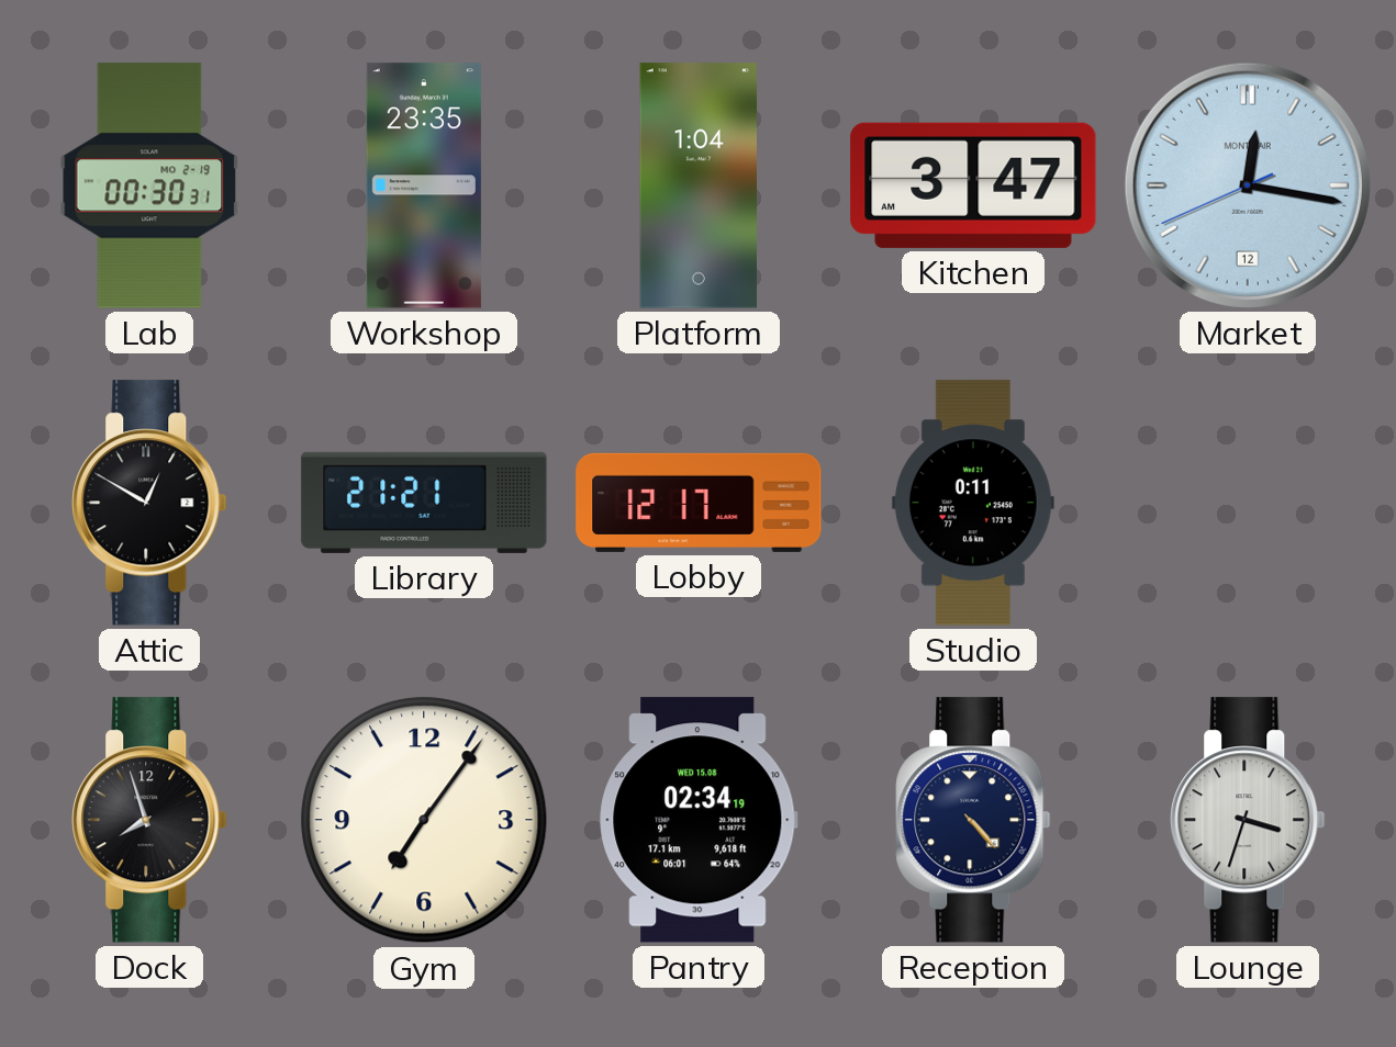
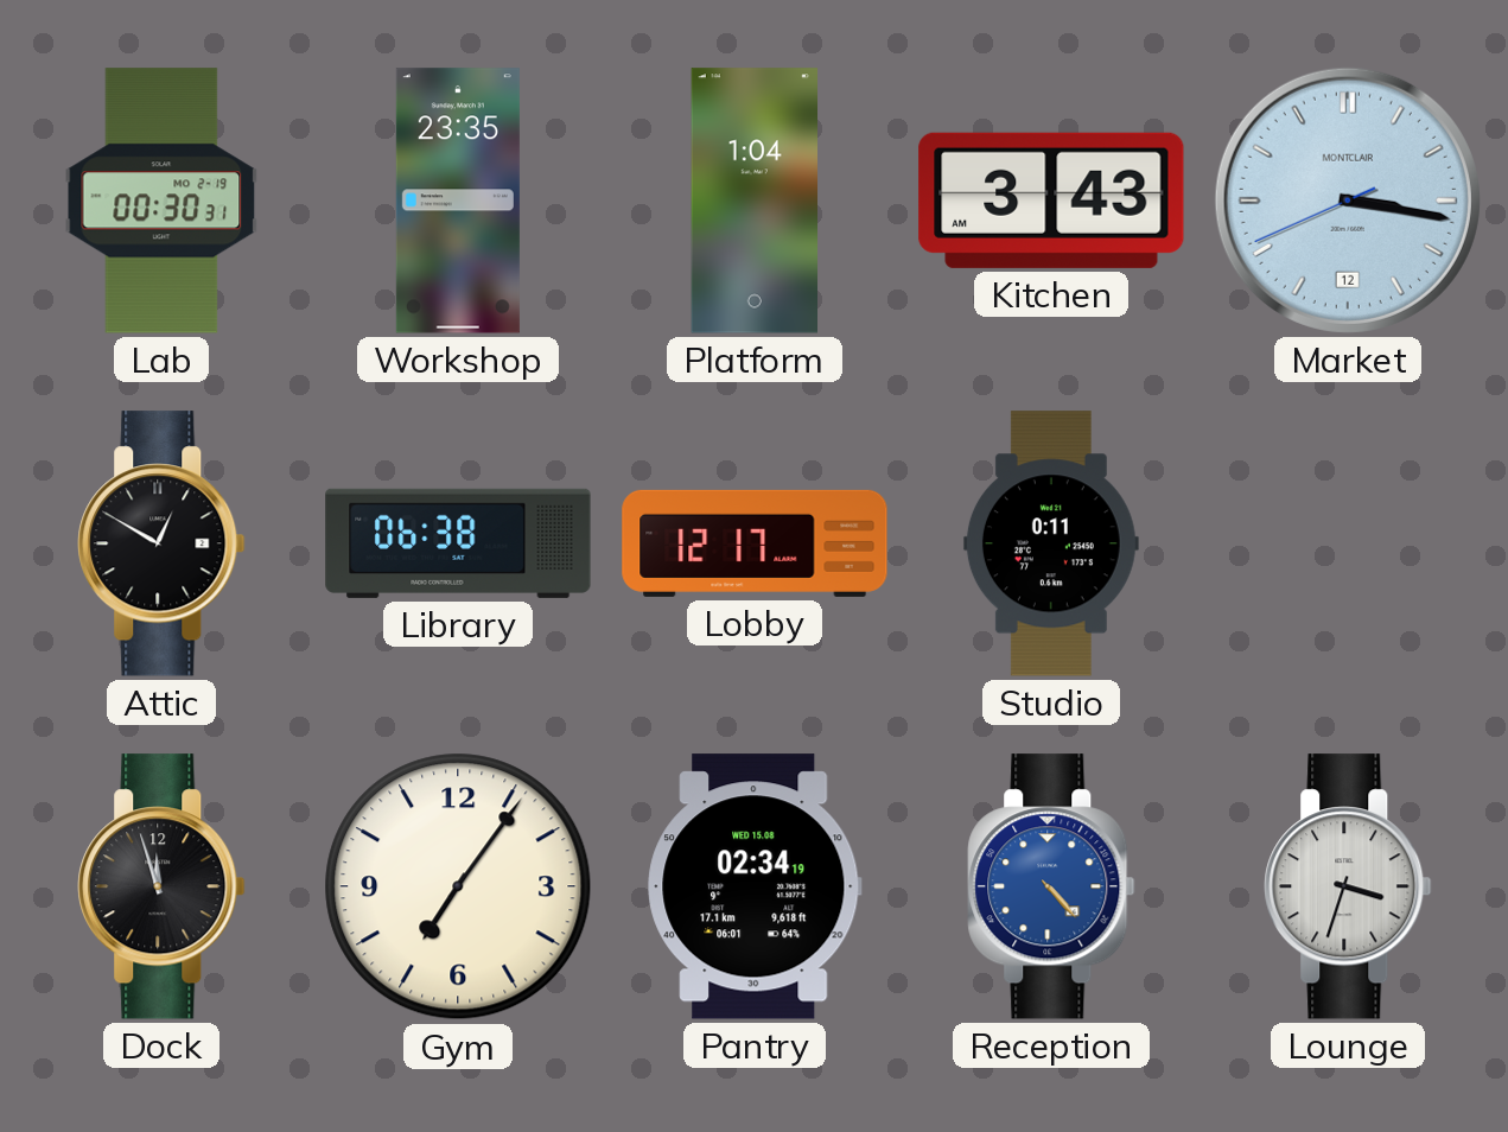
Kitchen: 3:47 -> 3:43
Market: 12:16 -> 3:16
Library: 21:21 -> 06:38
Dock: 7:57 -> 11:57
Reception dial: navy -> blue
